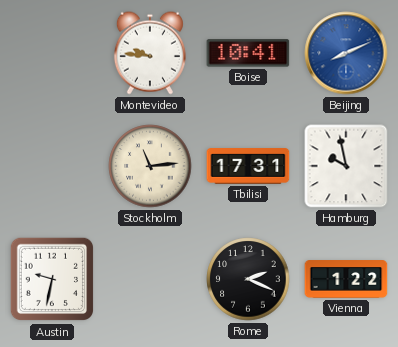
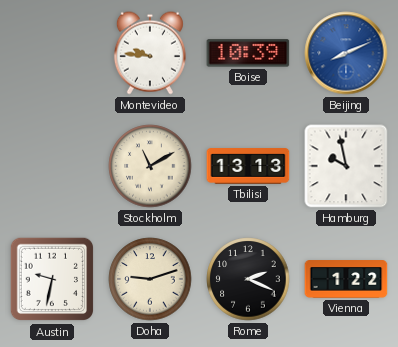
Boise: 10:41 -> 10:39
Stockholm: 11:14 -> 11:10
Tbilisi: 17:31 -> 13:13
Doha: none -> 9:12
